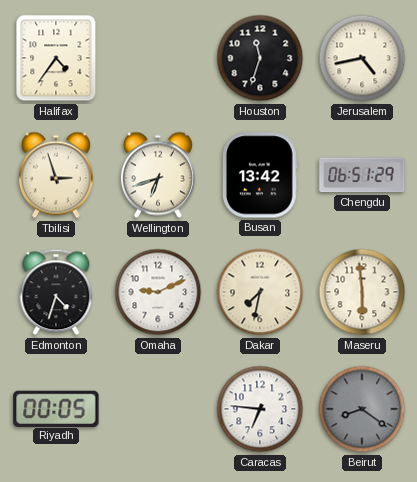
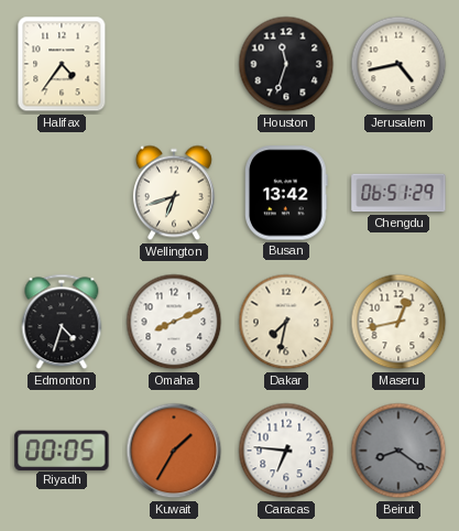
Tbilisi: 2:57 -> none
Omaha: 9:11 -> 8:11
Maseru: 5:59 -> 12:43
Kuwait: none -> 1:35
